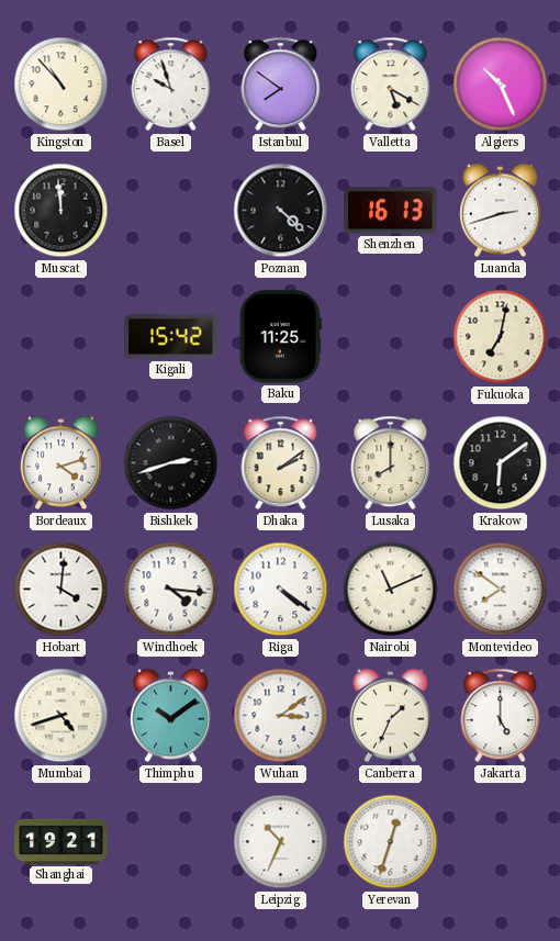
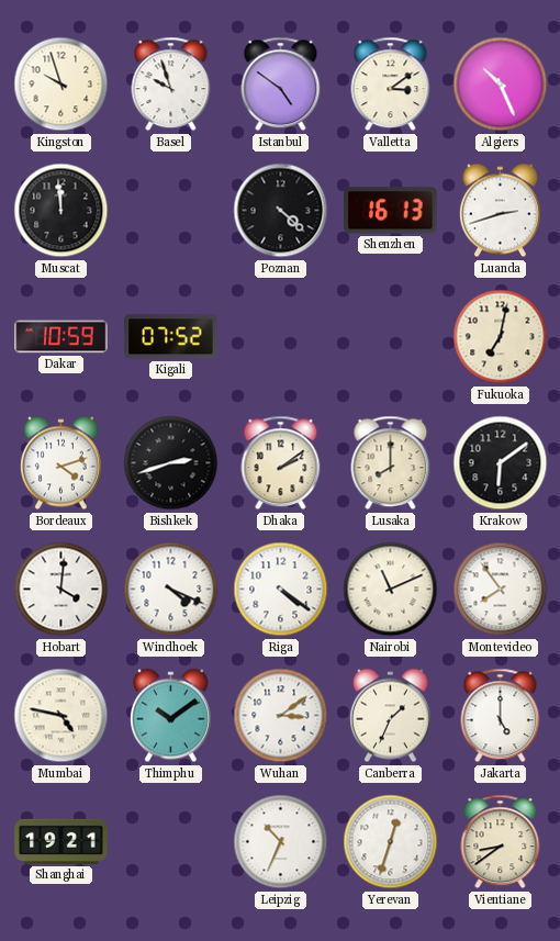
Kingston: 10:53 -> 9:57
Istanbul: 7:51 -> 4:51
Valletta: 5:20 -> 3:09
Dakar: none -> 10:59
Kigali: 15:42 -> 07:52
Baku: 11:25 -> none
Windhoek: 4:16 -> 4:19
Montevideo: 7:51 -> 7:54
Mumbai: 4:42 -> 4:47
Vientiane: none -> 8:39
